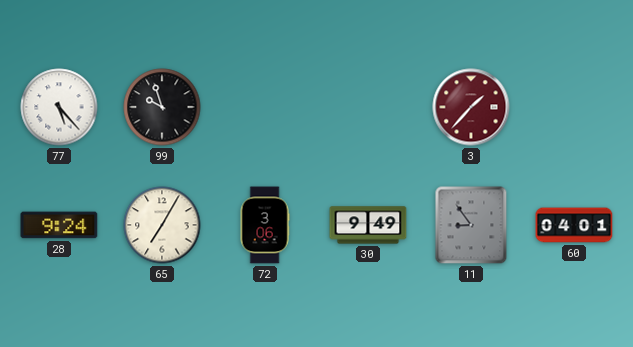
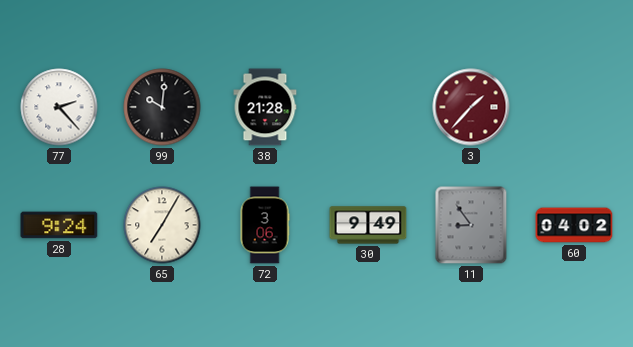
77: 5:23 -> 2:23
99: 9:57 -> 10:01
38: none -> 21:28
60: 04:01 -> 04:02
